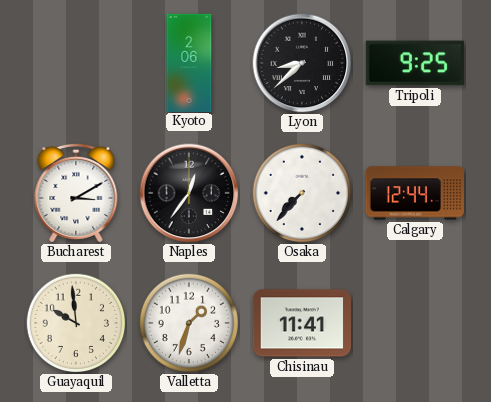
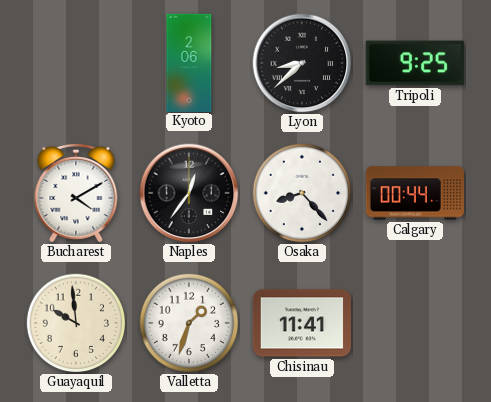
Bucharest: 3:10 -> 4:10
Osaka: 7:37 -> 8:23
Calgary: 12:44 -> 00:44
